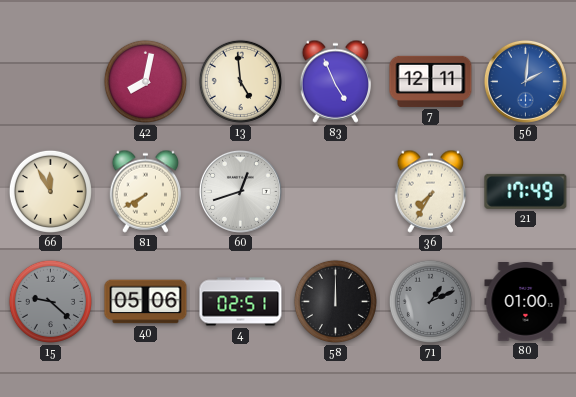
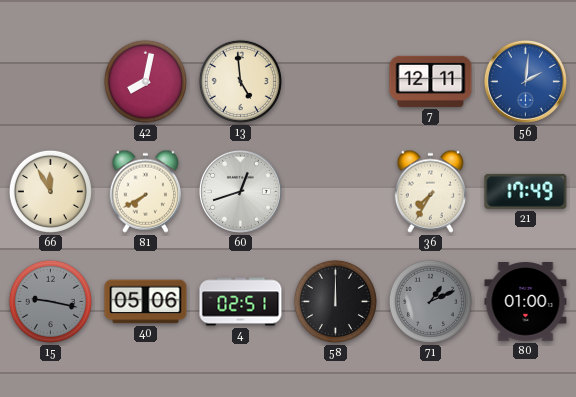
83: 4:56 -> none
15: 9:22 -> 9:17
